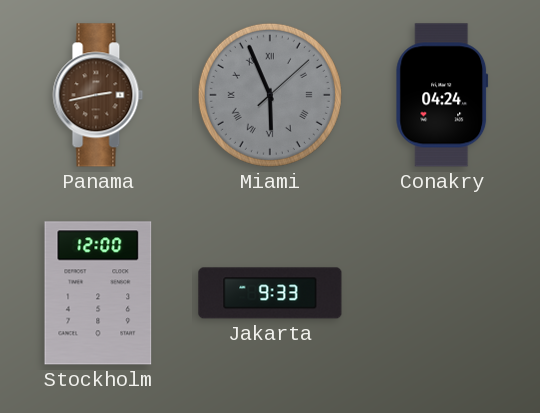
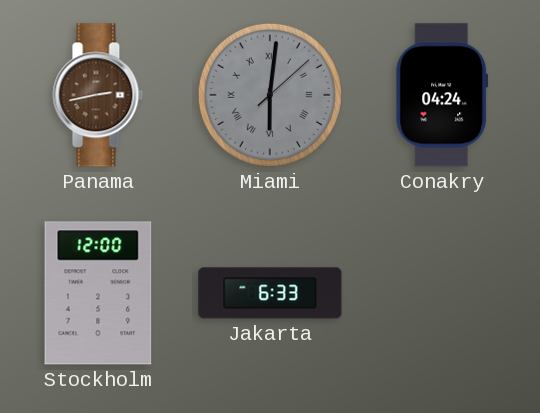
Miami: 5:56 -> 6:01
Jakarta: 9:33 -> 6:33
